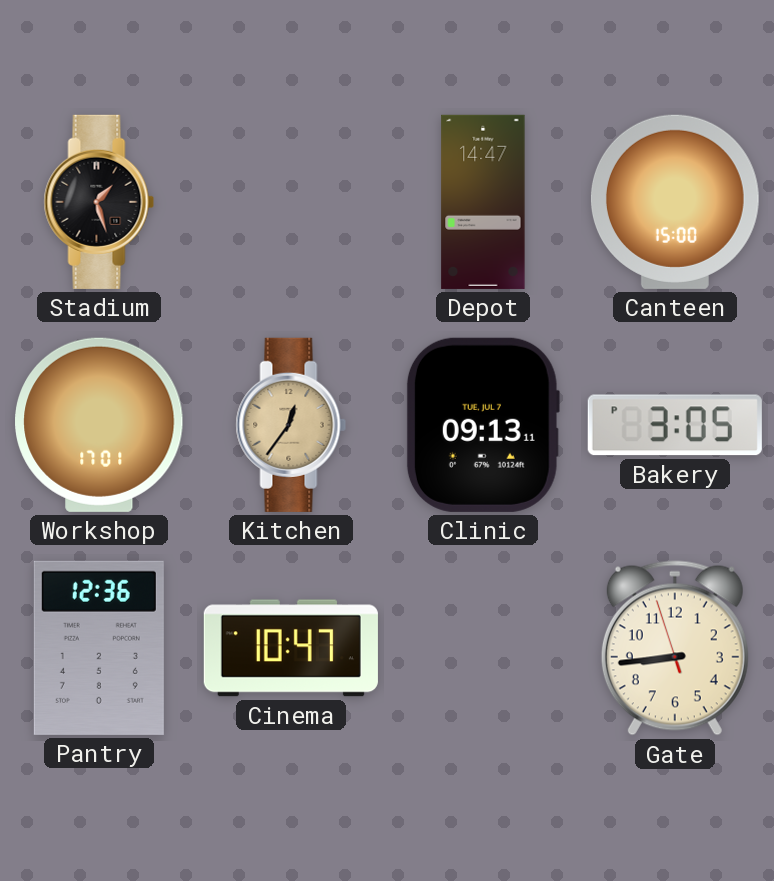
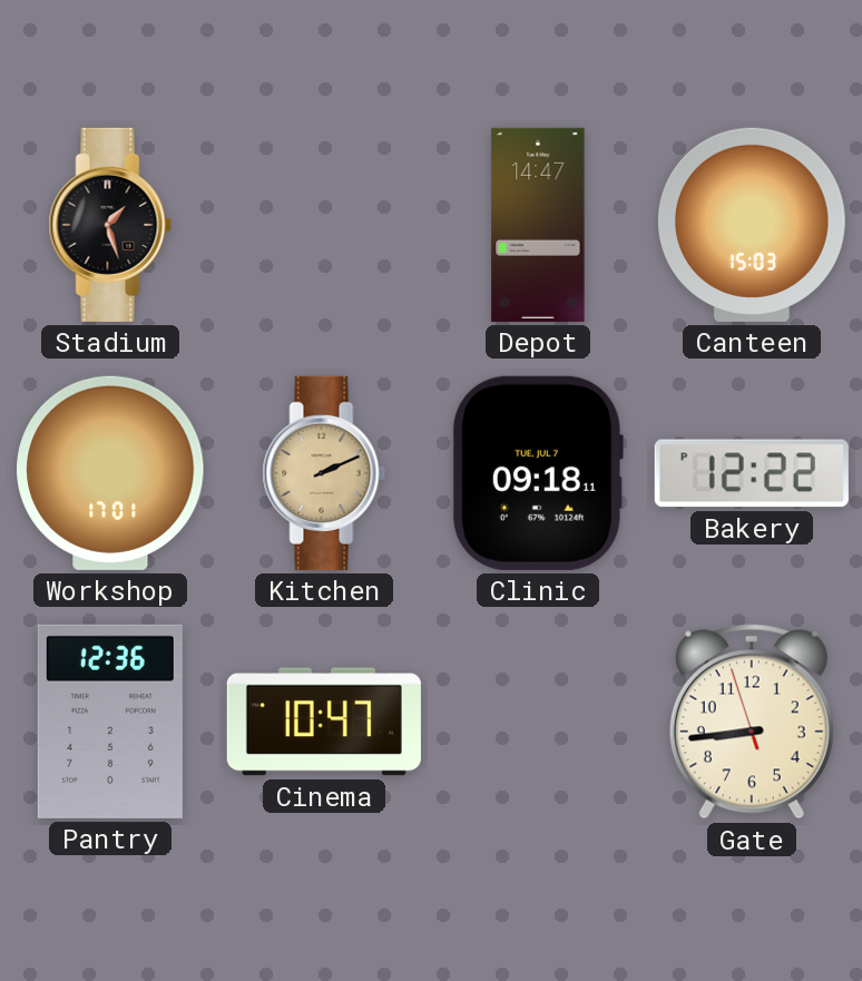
Canteen: 15:00 -> 15:03
Kitchen: 12:36 -> 2:11
Clinic: 09:13 -> 09:18
Bakery: 3:05 -> 12:22
